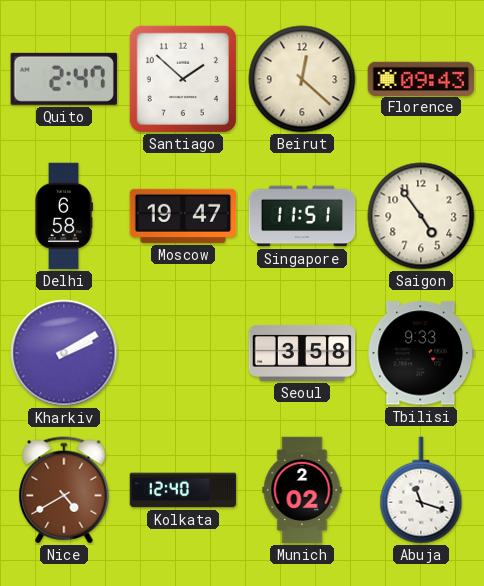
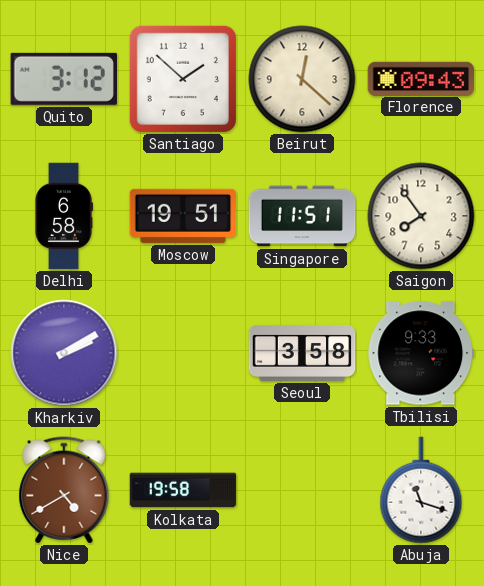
Quito: 2:47 -> 3:12
Moscow: 19:47 -> 19:51
Saigon: 4:54 -> 7:54
Kolkata: 12:40 -> 19:58
Munich: 2:02 -> none
